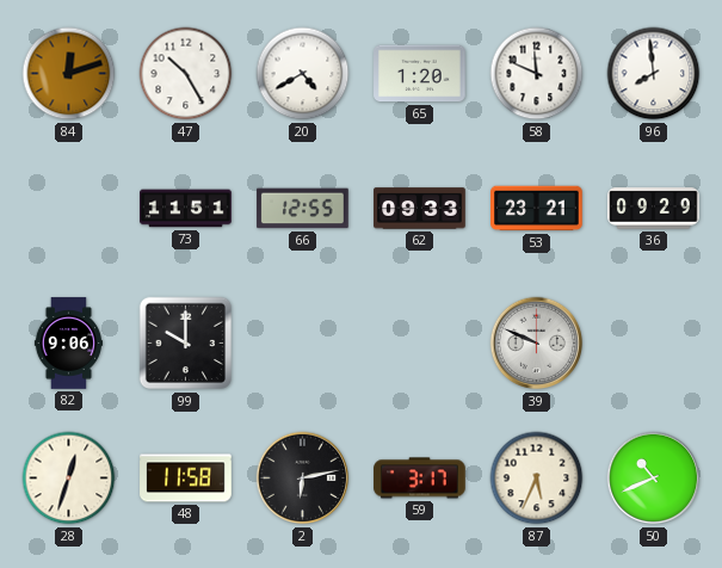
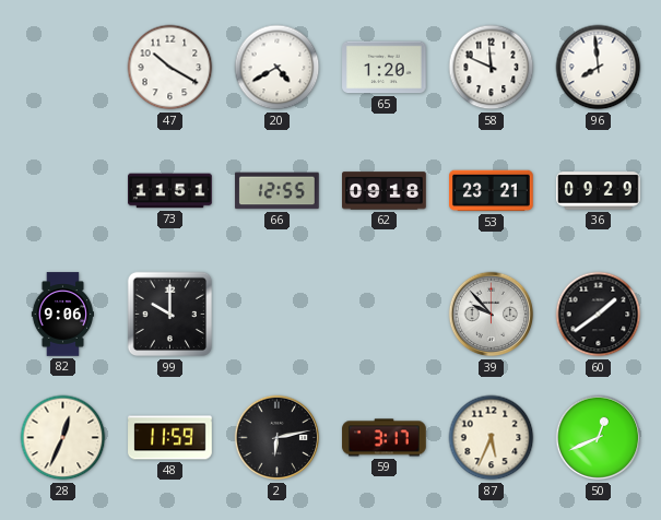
84: 12:12 -> none
47: 10:25 -> 10:20
62: 09:33 -> 09:18
39: 9:49 -> 9:53
60: none -> 1:39
28: 12:33 -> 12:34
48: 11:58 -> 11:59
50: 10:41 -> 12:41
